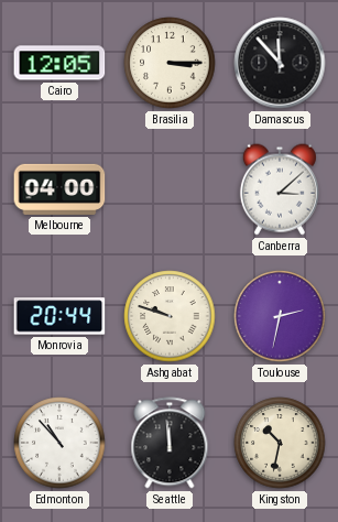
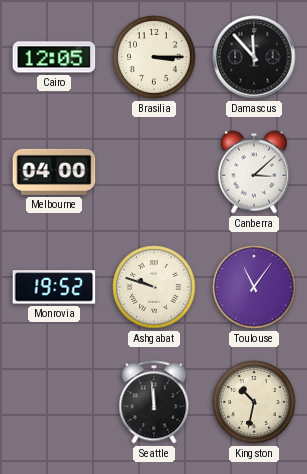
Monrovia: 20:44 -> 19:52
Toulouse: 2:32 -> 11:06
Edmonton: 10:53 -> none
